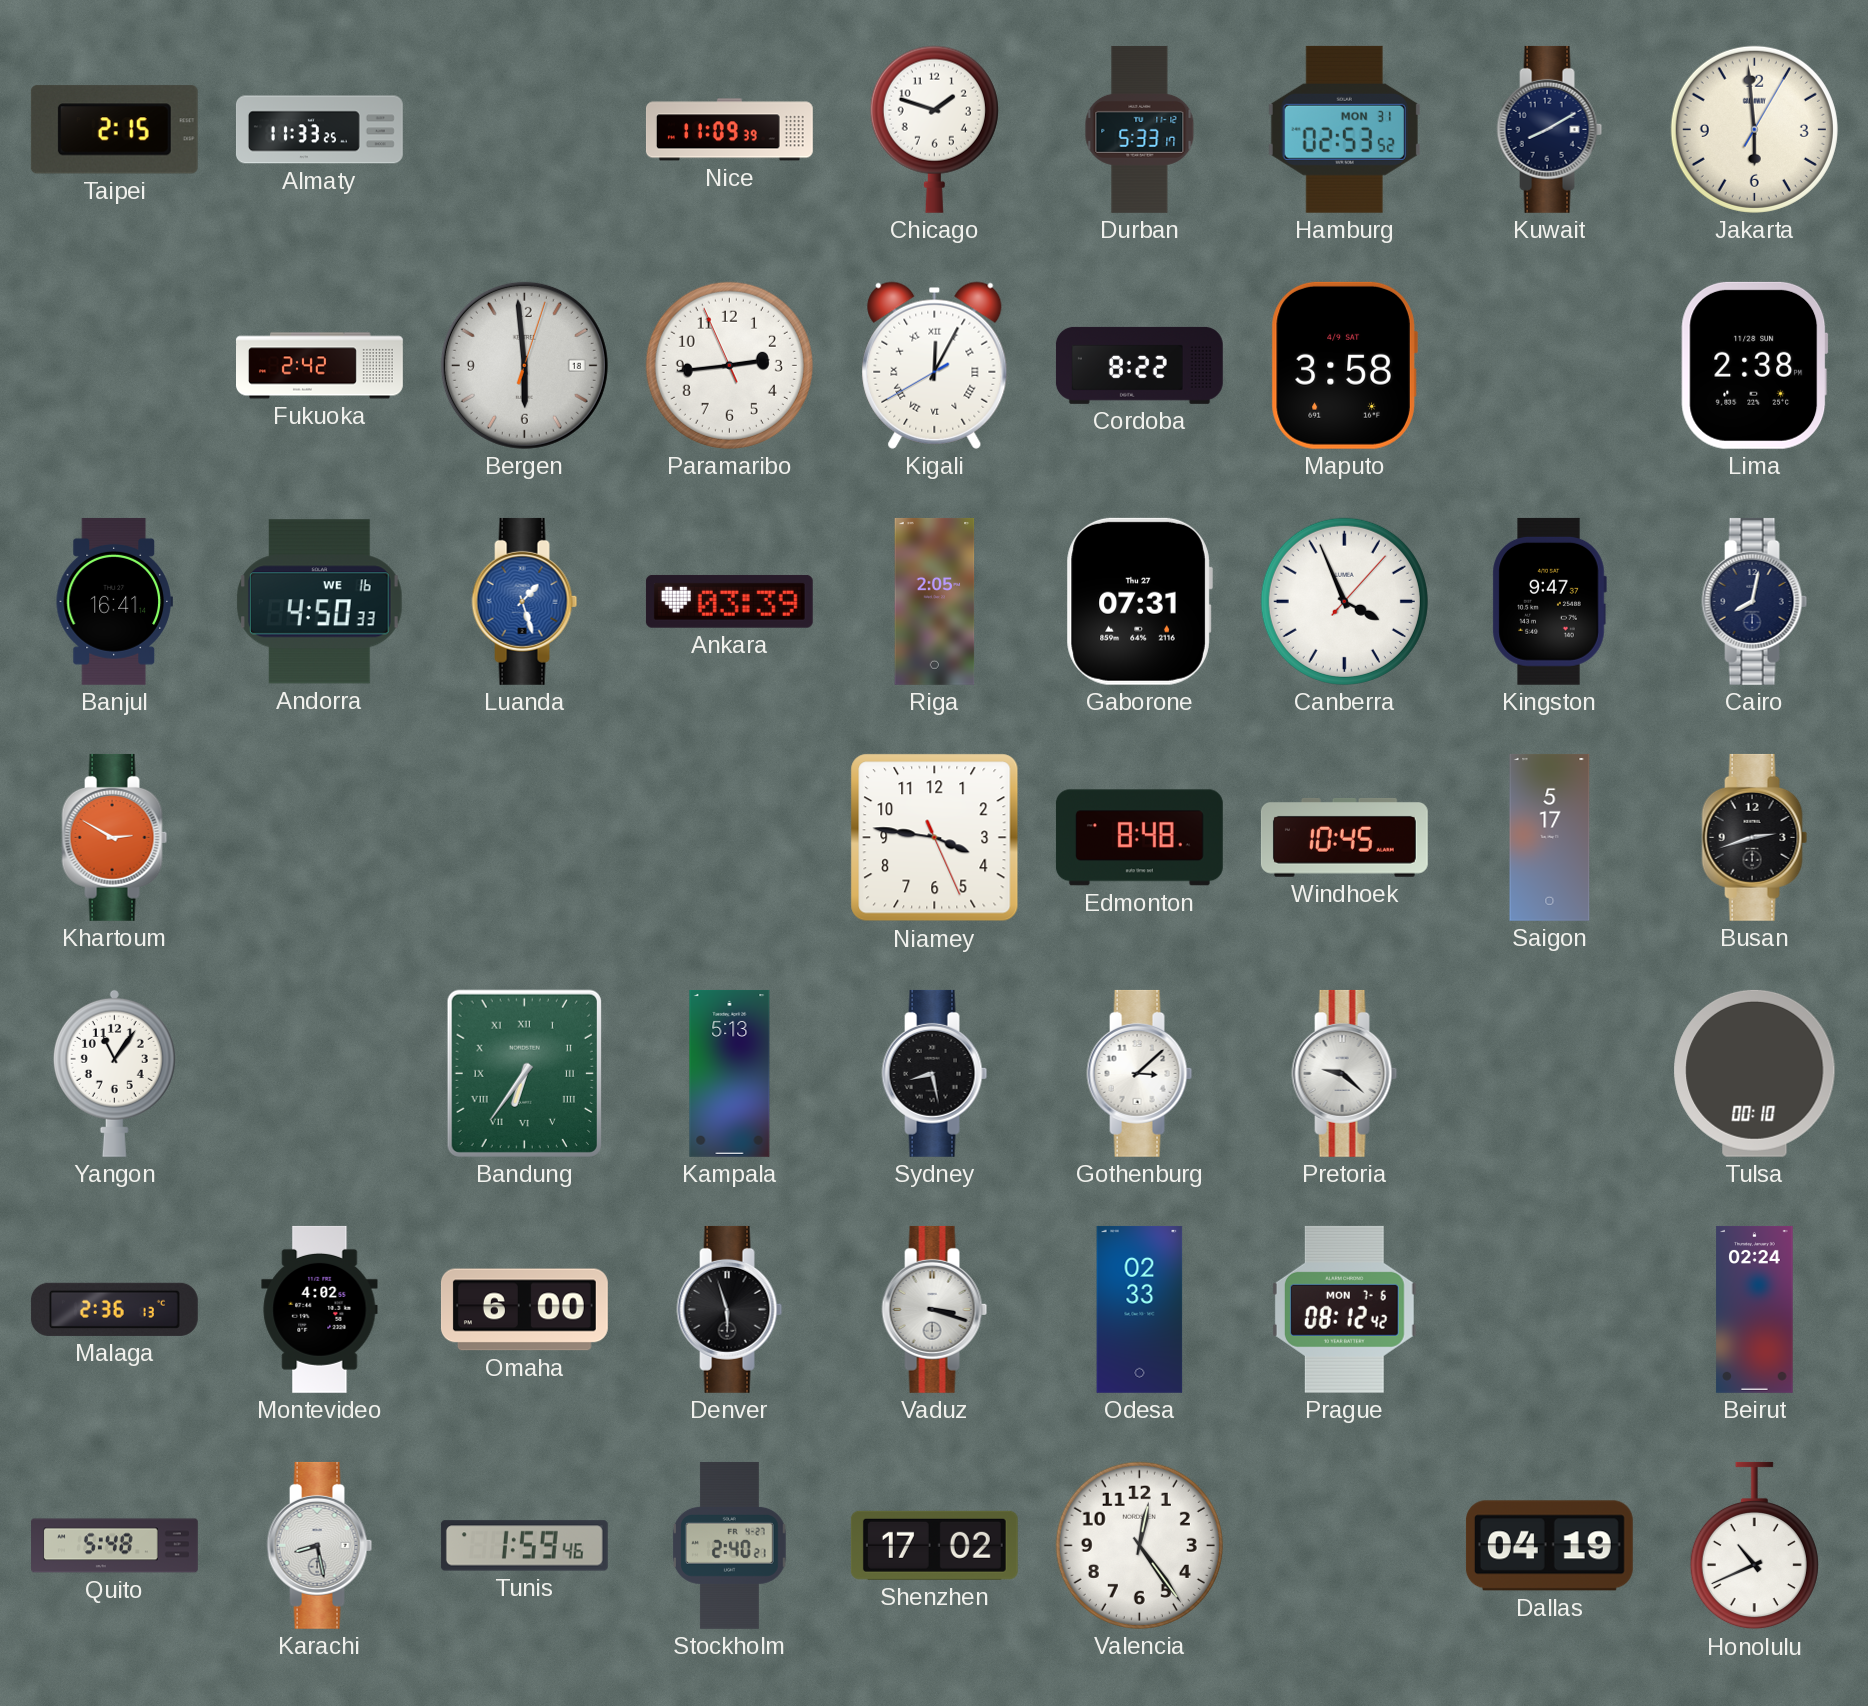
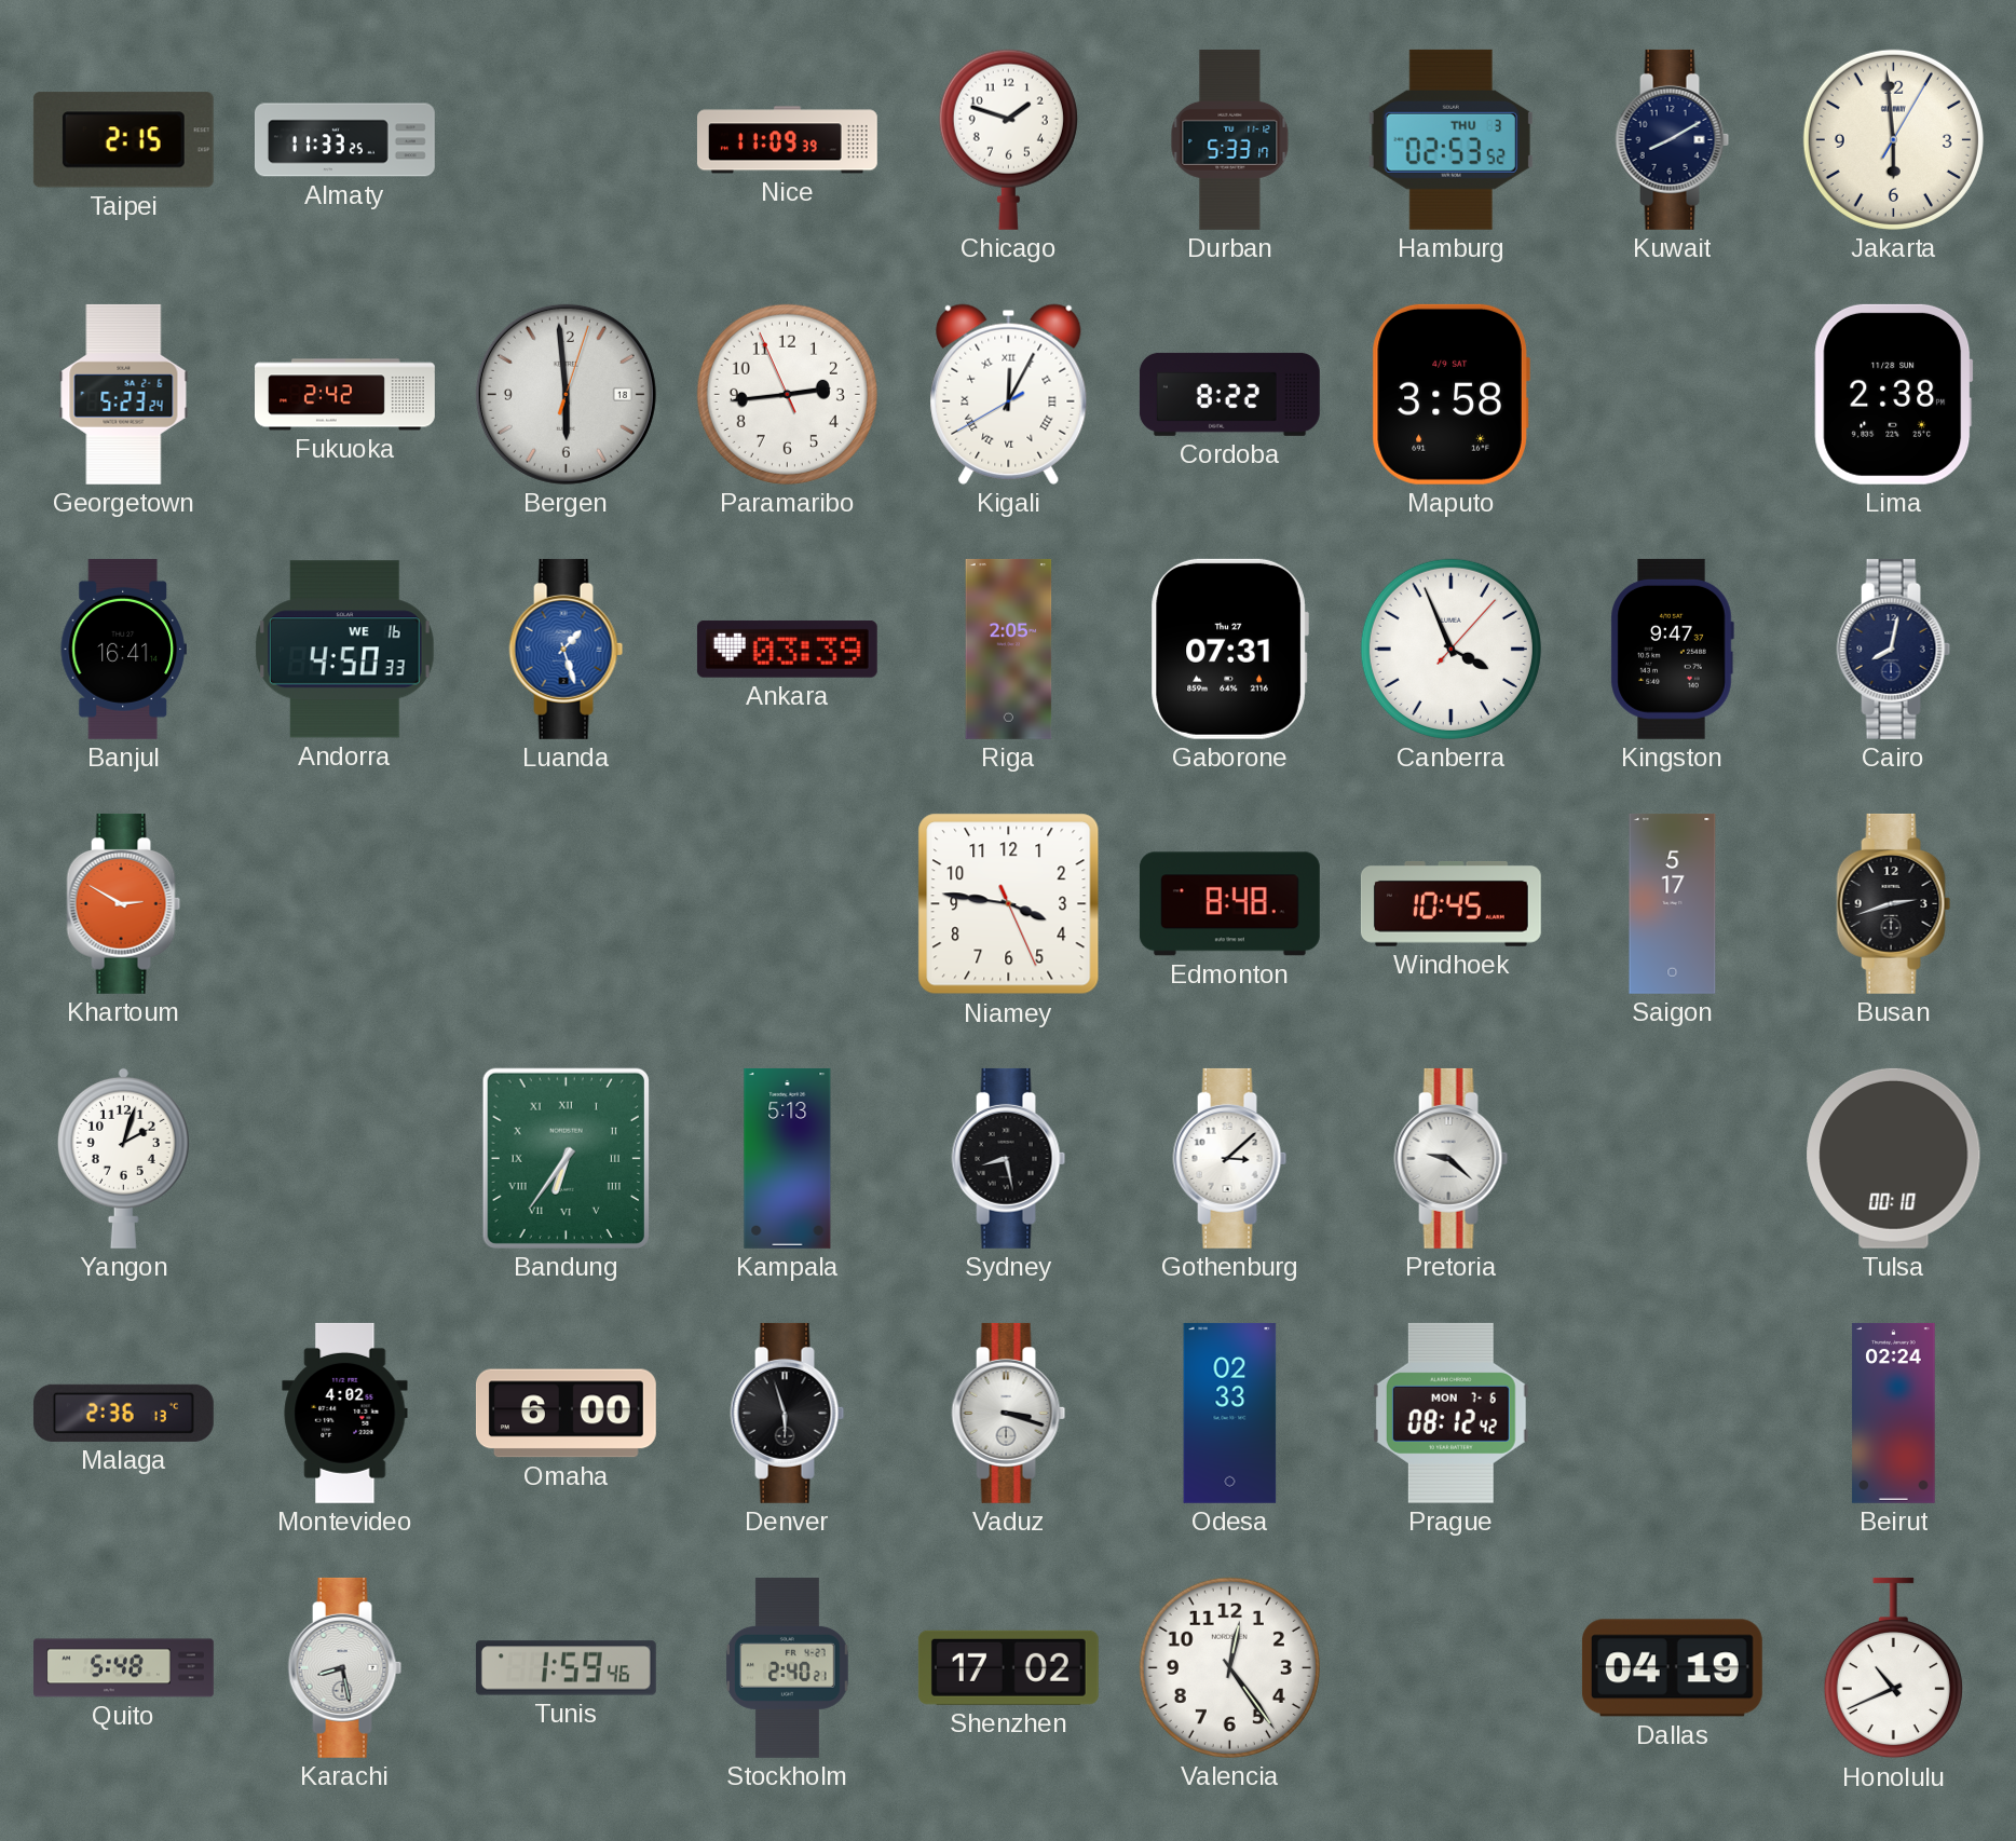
Hamburg date: MON 31 -> THU 3
Georgetown: none -> 5:23
Yangon: 11:06 -> 2:03
